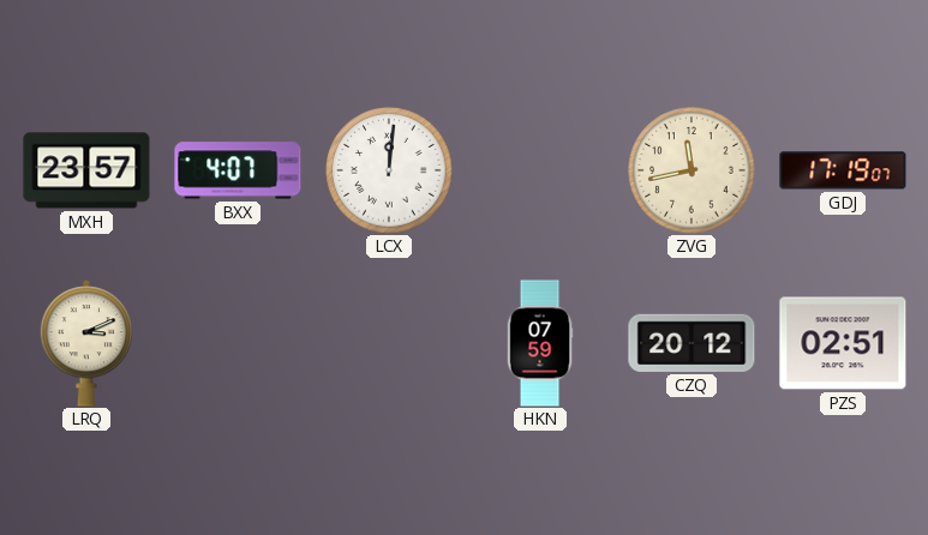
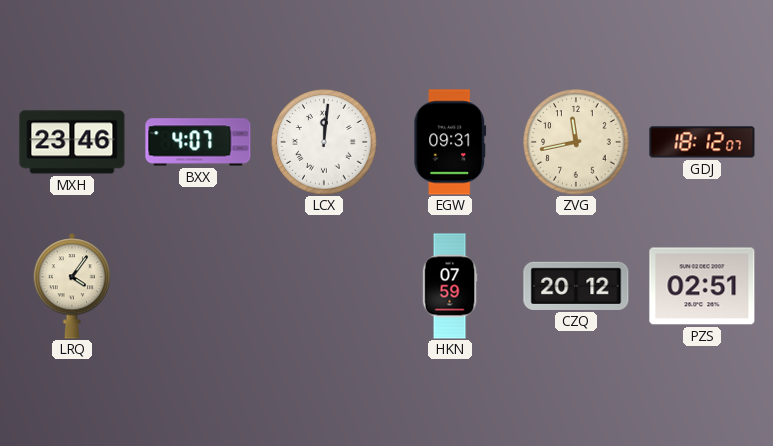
MXH: 23:57 -> 23:46
EGW: none -> 09:31
GDJ: 17:19 -> 18:12
LRQ: 3:11 -> 4:06
